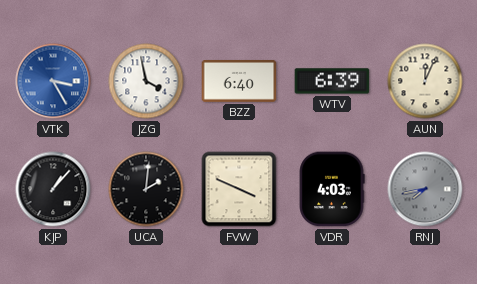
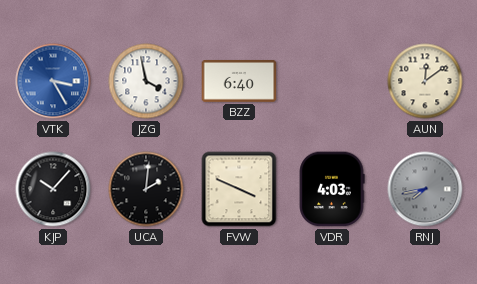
WTV: 6:39 -> none
AUN: 12:04 -> 12:09
KJP: 1:07 -> 10:07
